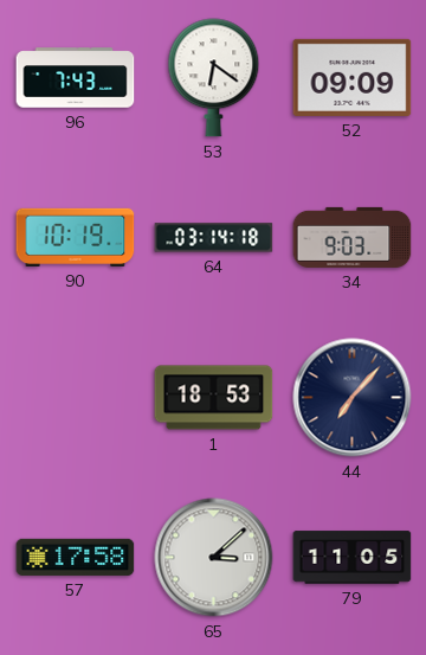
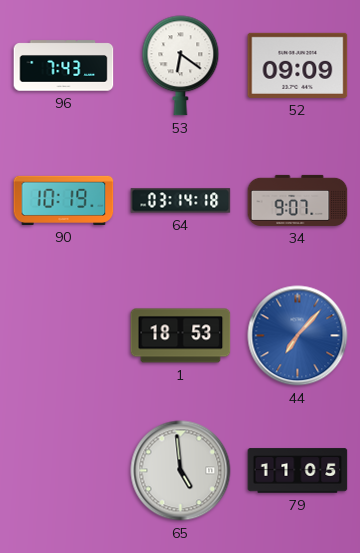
34: 9:03 -> 9:07
44 dial: navy -> blue
57: 17:58 -> none
65: 3:08 -> 4:59
